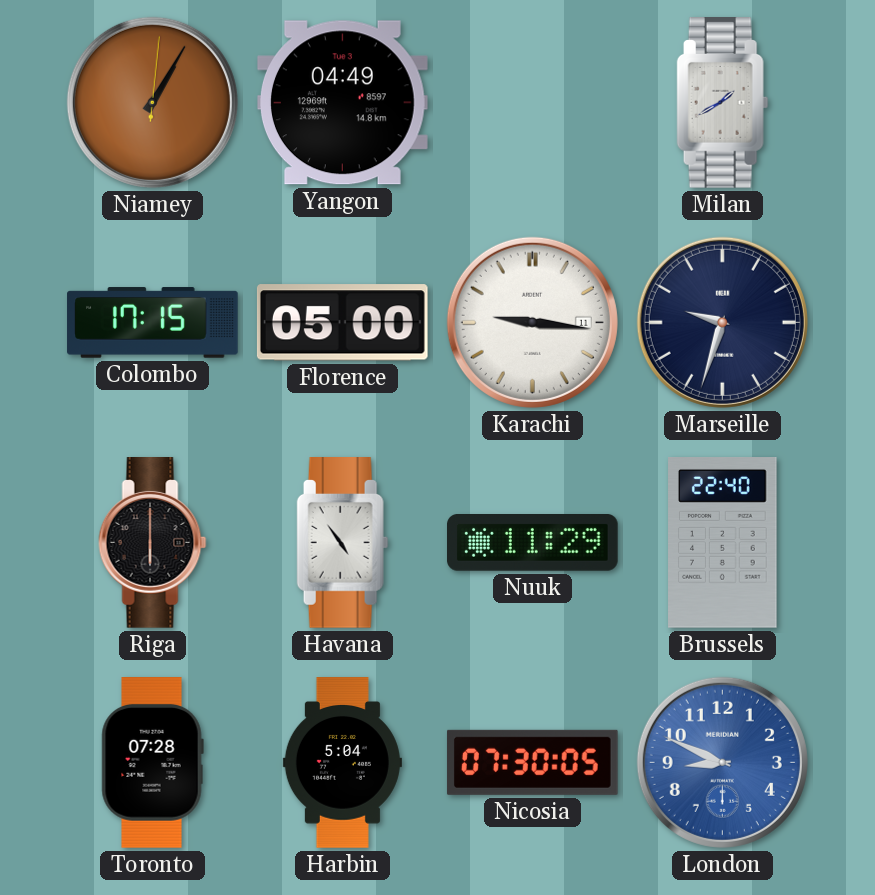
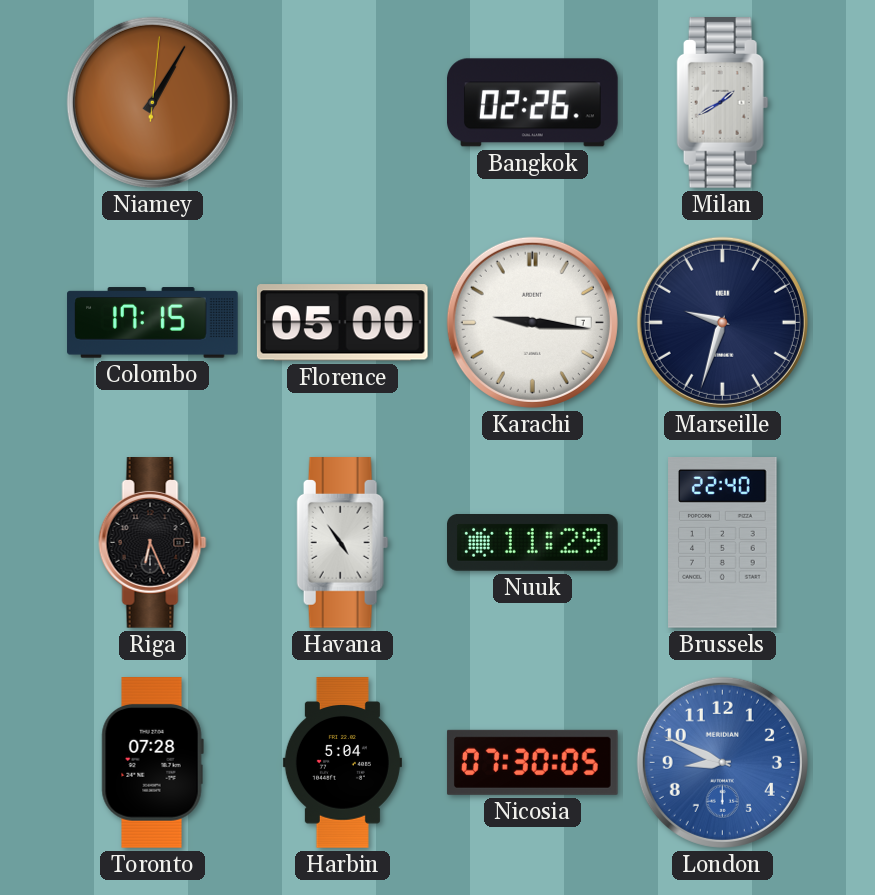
Yangon: 04:49 -> none
Bangkok: none -> 02:26
Karachi date: 11 -> 7
Riga: 6:00 -> 6:26
